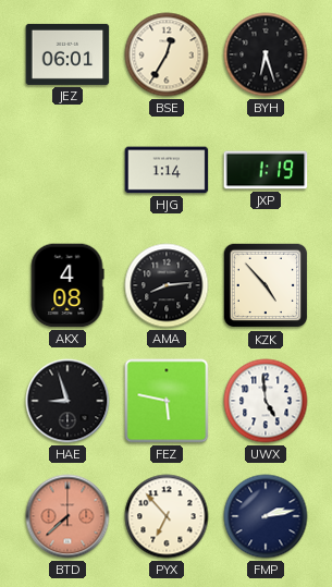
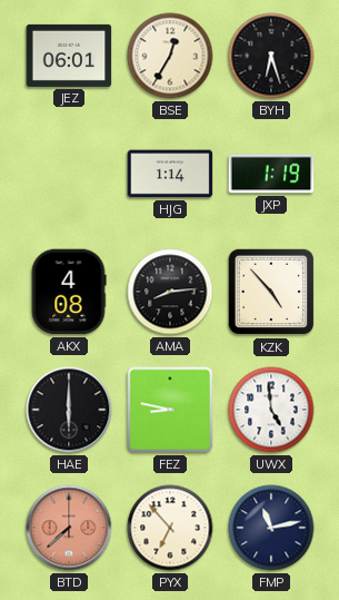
HAE: 8:57 -> 6:00
FEZ: 5:47 -> 8:47
FMP: 2:13 -> 11:13
